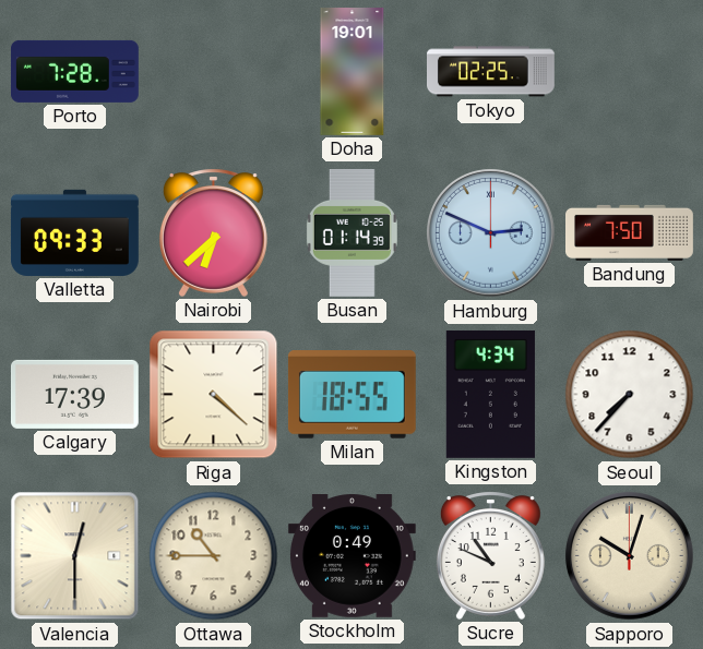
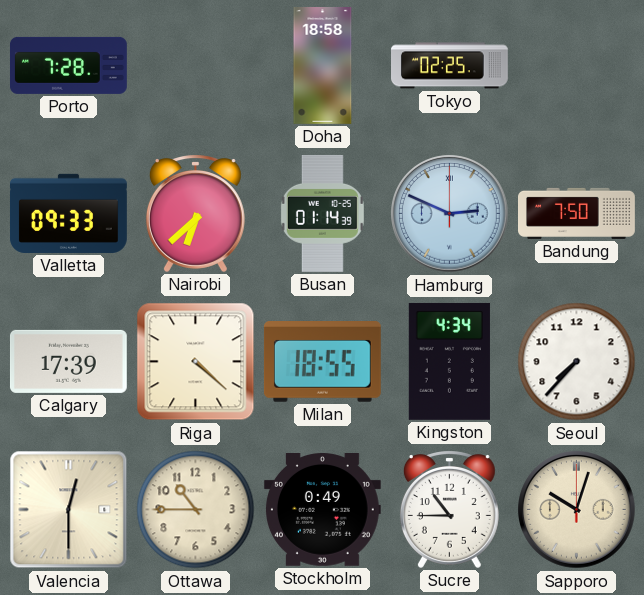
Doha: 19:01 -> 18:58
Sucre: 10:49 -> 10:45
